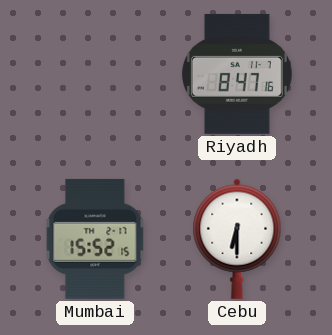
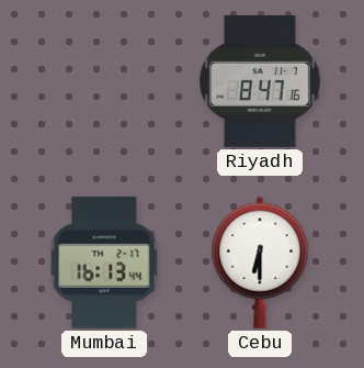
Mumbai: 15:52 -> 16:13
